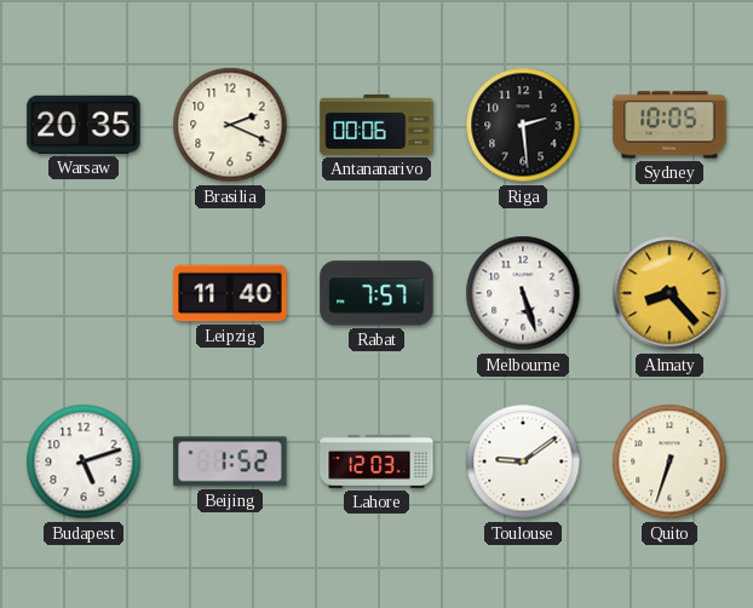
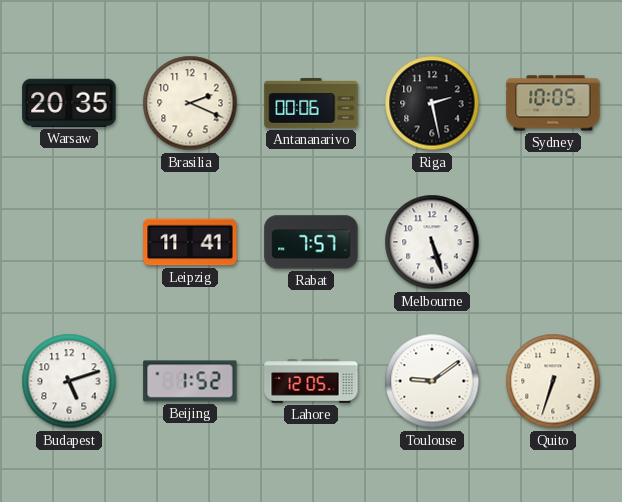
Riga: 2:29 -> 2:28
Leipzig: 11:40 -> 11:41
Almaty: 8:23 -> none
Lahore: 12:03 -> 12:05
